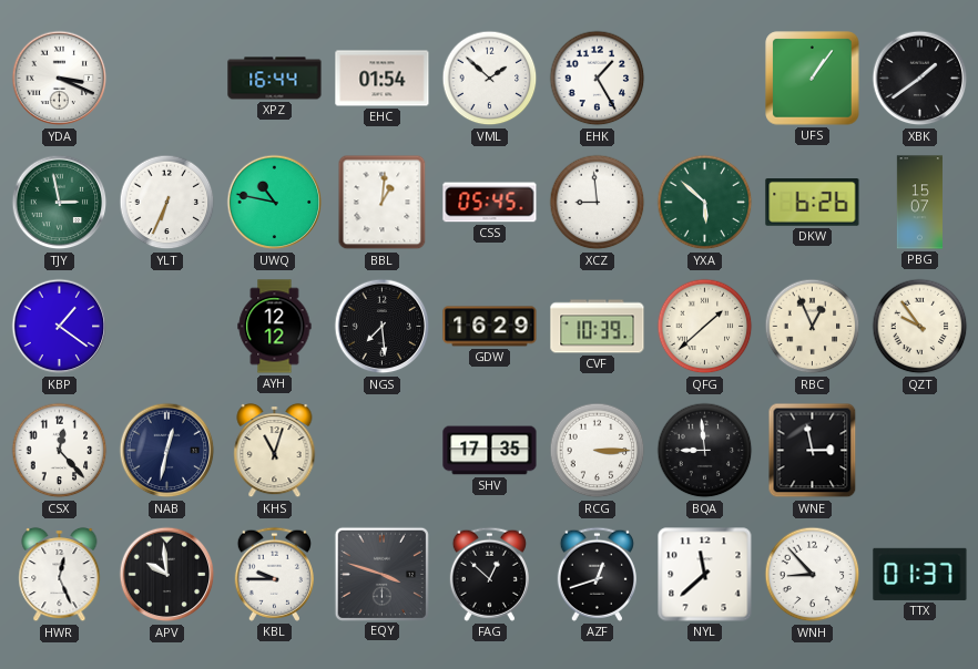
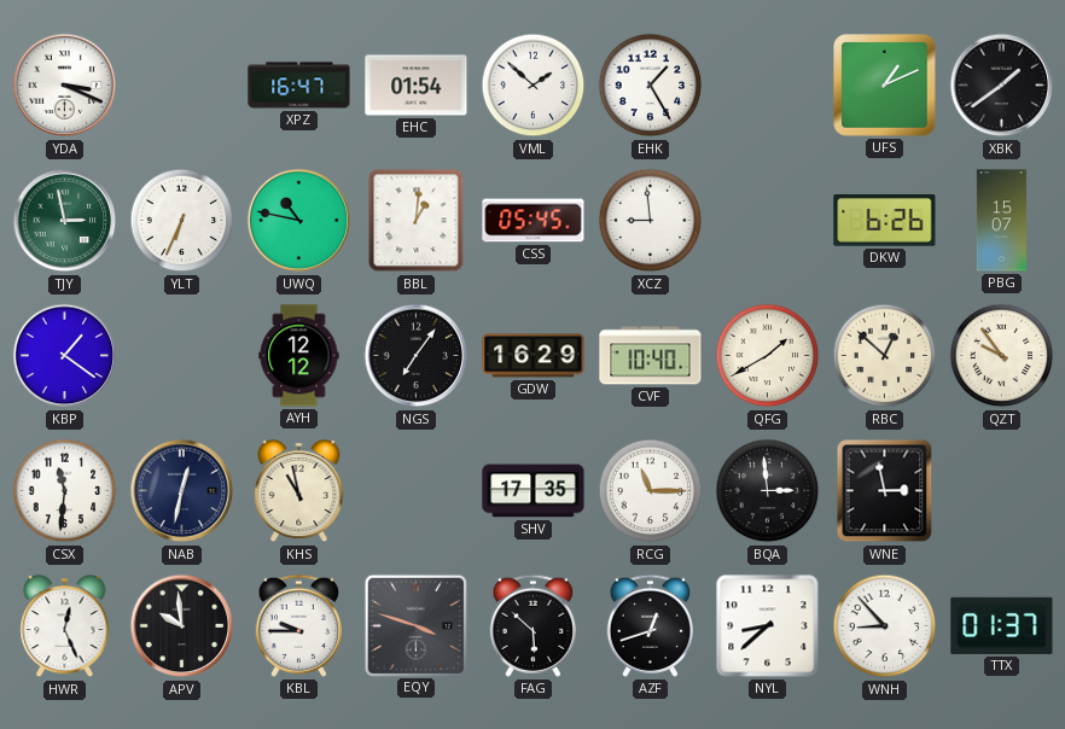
XPZ: 16:44 -> 16:47
UFS: 1:06 -> 1:11
YXA: 5:52 -> none
NGS: 7:29 -> 7:06
CVF: 10:39 -> 10:40
QFG: 1:38 -> 1:40
RBC: 12:56 -> 12:52
CSX: 12:23 -> 11:31
KHS: 11:03 -> 10:58
RCG: 3:15 -> 11:15
BQA: 8:59 -> 2:59
FAG: 12:52 -> 5:52
NYL: 11:38 -> 8:38
